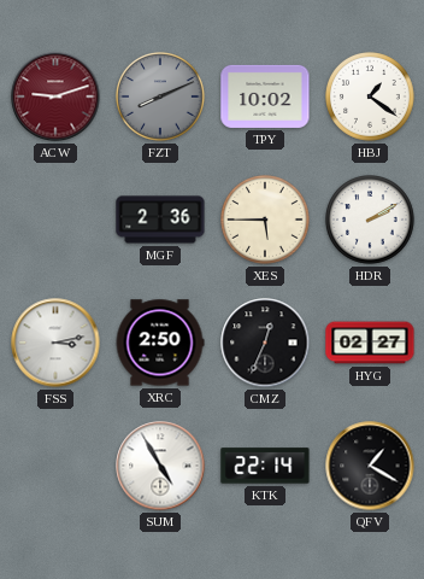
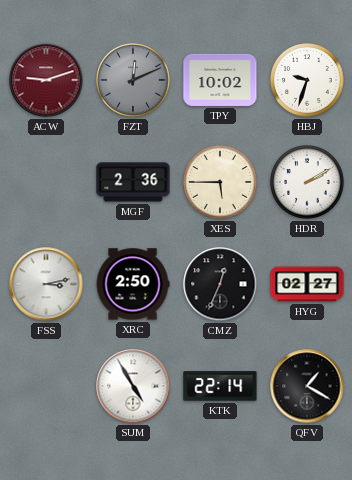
FZT: 8:11 -> 12:11
HBJ: 1:21 -> 9:33
